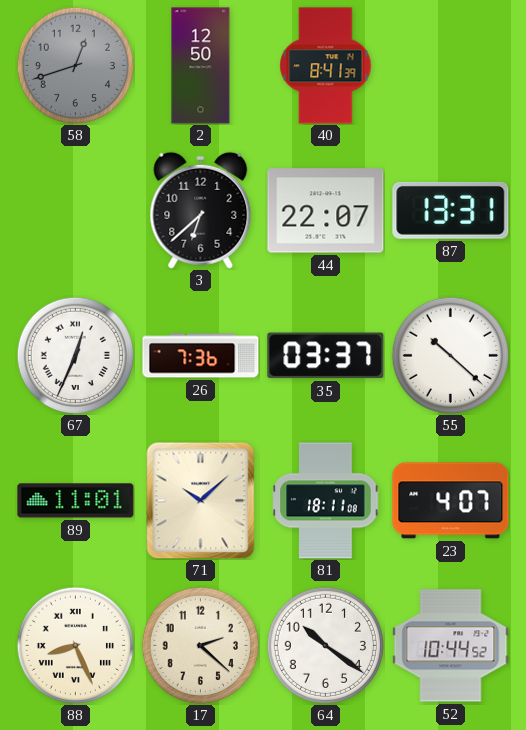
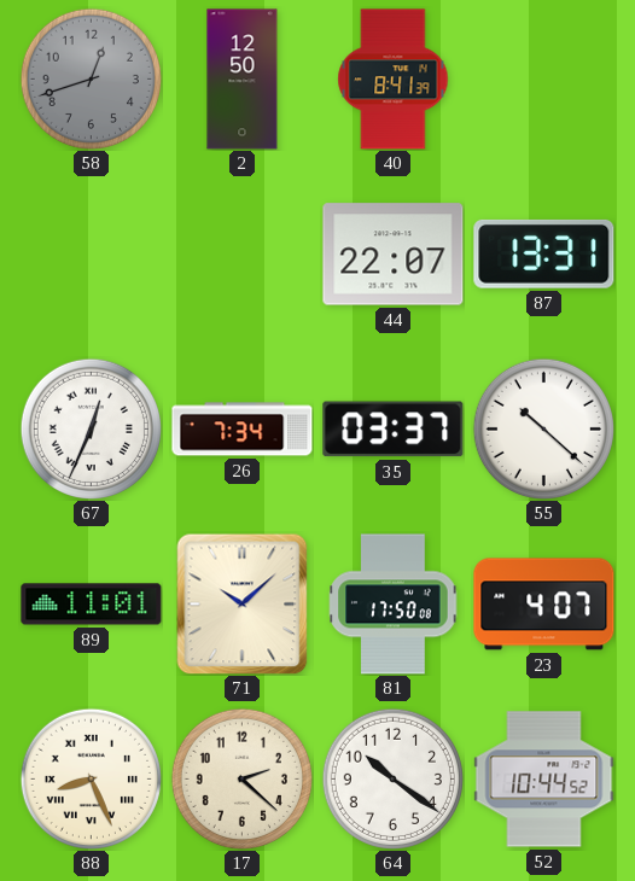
3: 6:38 -> none
26: 7:36 -> 7:34
81: 18:11 -> 17:50
